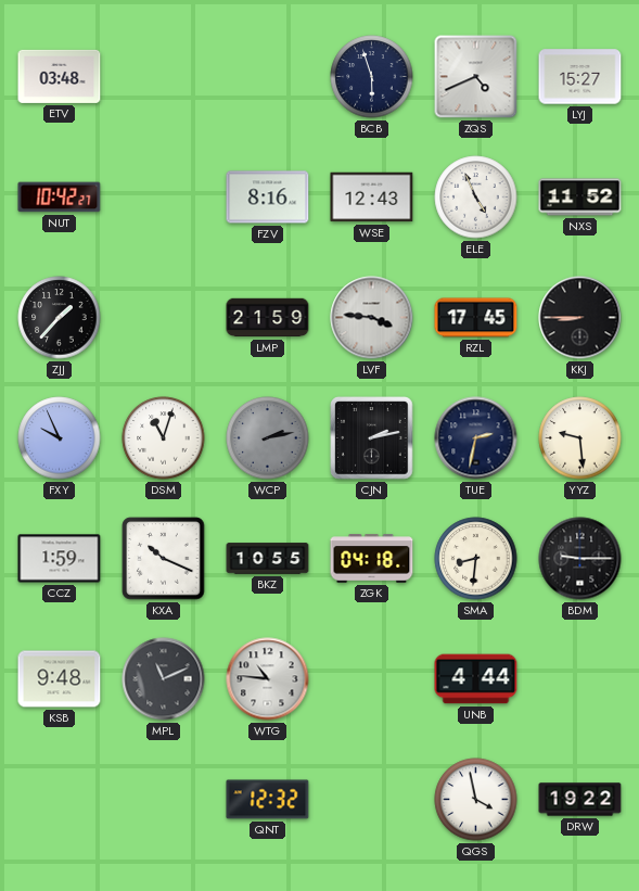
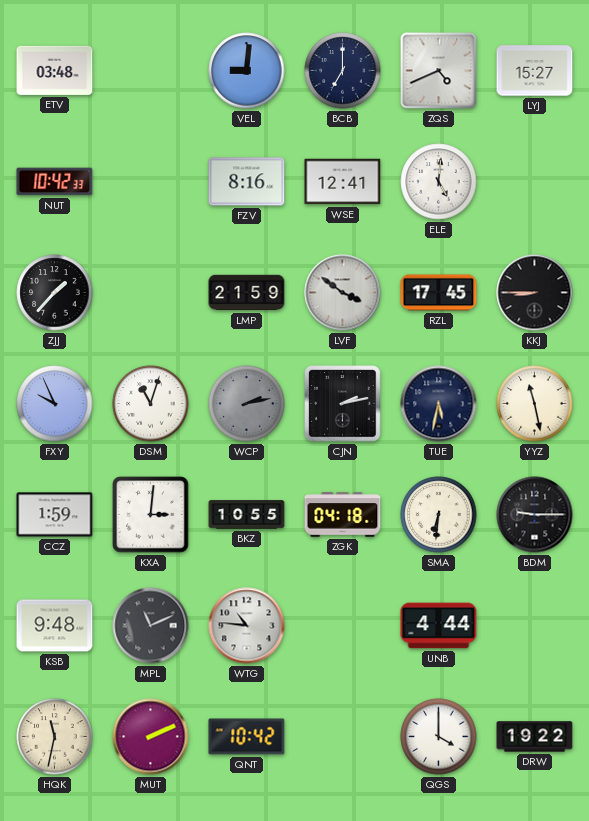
VEL: none -> 9:01
BCB: 5:57 -> 7:00
NUT: 10:42:27 -> 10:42:33
WSE: 12:43 -> 12:41
ELE: 4:56 -> 5:01
NXS: 11:52 -> none
LVF: 3:46 -> 3:51
TUE: 2:32 -> 5:32
YYZ: 9:29 -> 11:28
KXA: 10:19 -> 3:01
SMA: 8:31 -> 6:31
HQK: none -> 11:32
MUT: none -> 2:11
QNT: 12:32 -> 10:42
QGS: 3:58 -> 4:00
